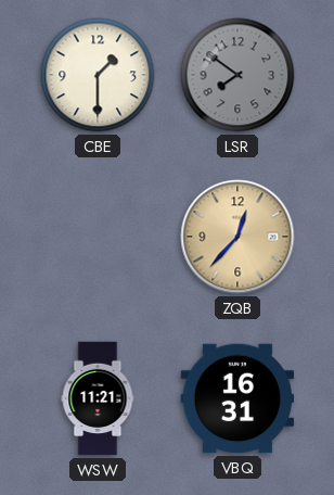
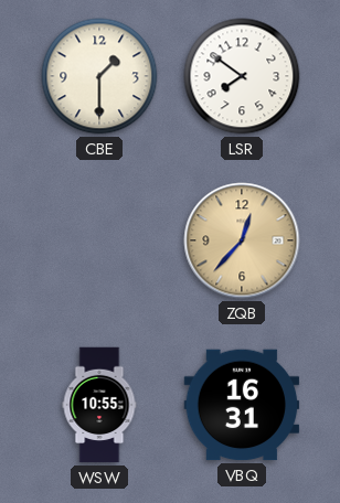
LSR dial: grey -> white
WSW: 11:21 -> 10:55
